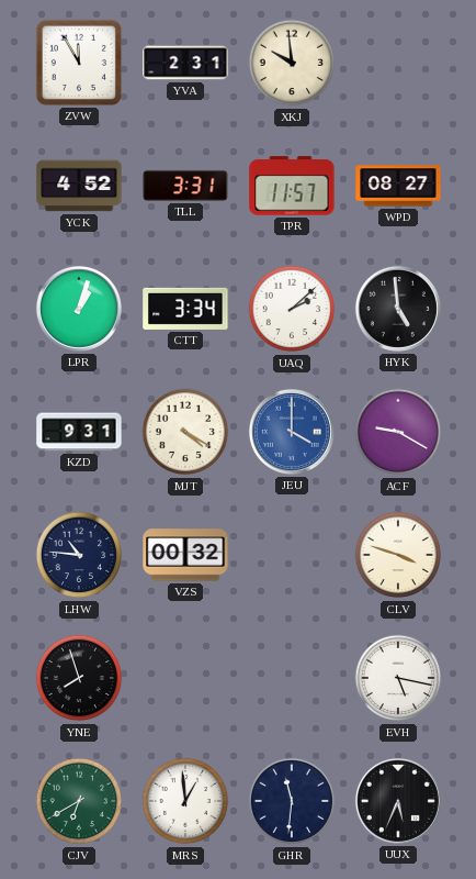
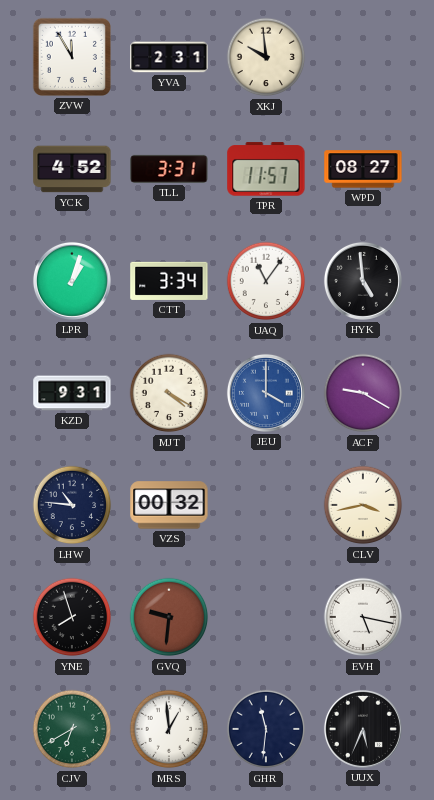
UAQ: 2:08 -> 11:06
CLV: 3:48 -> 3:43
GVQ: none -> 9:31
